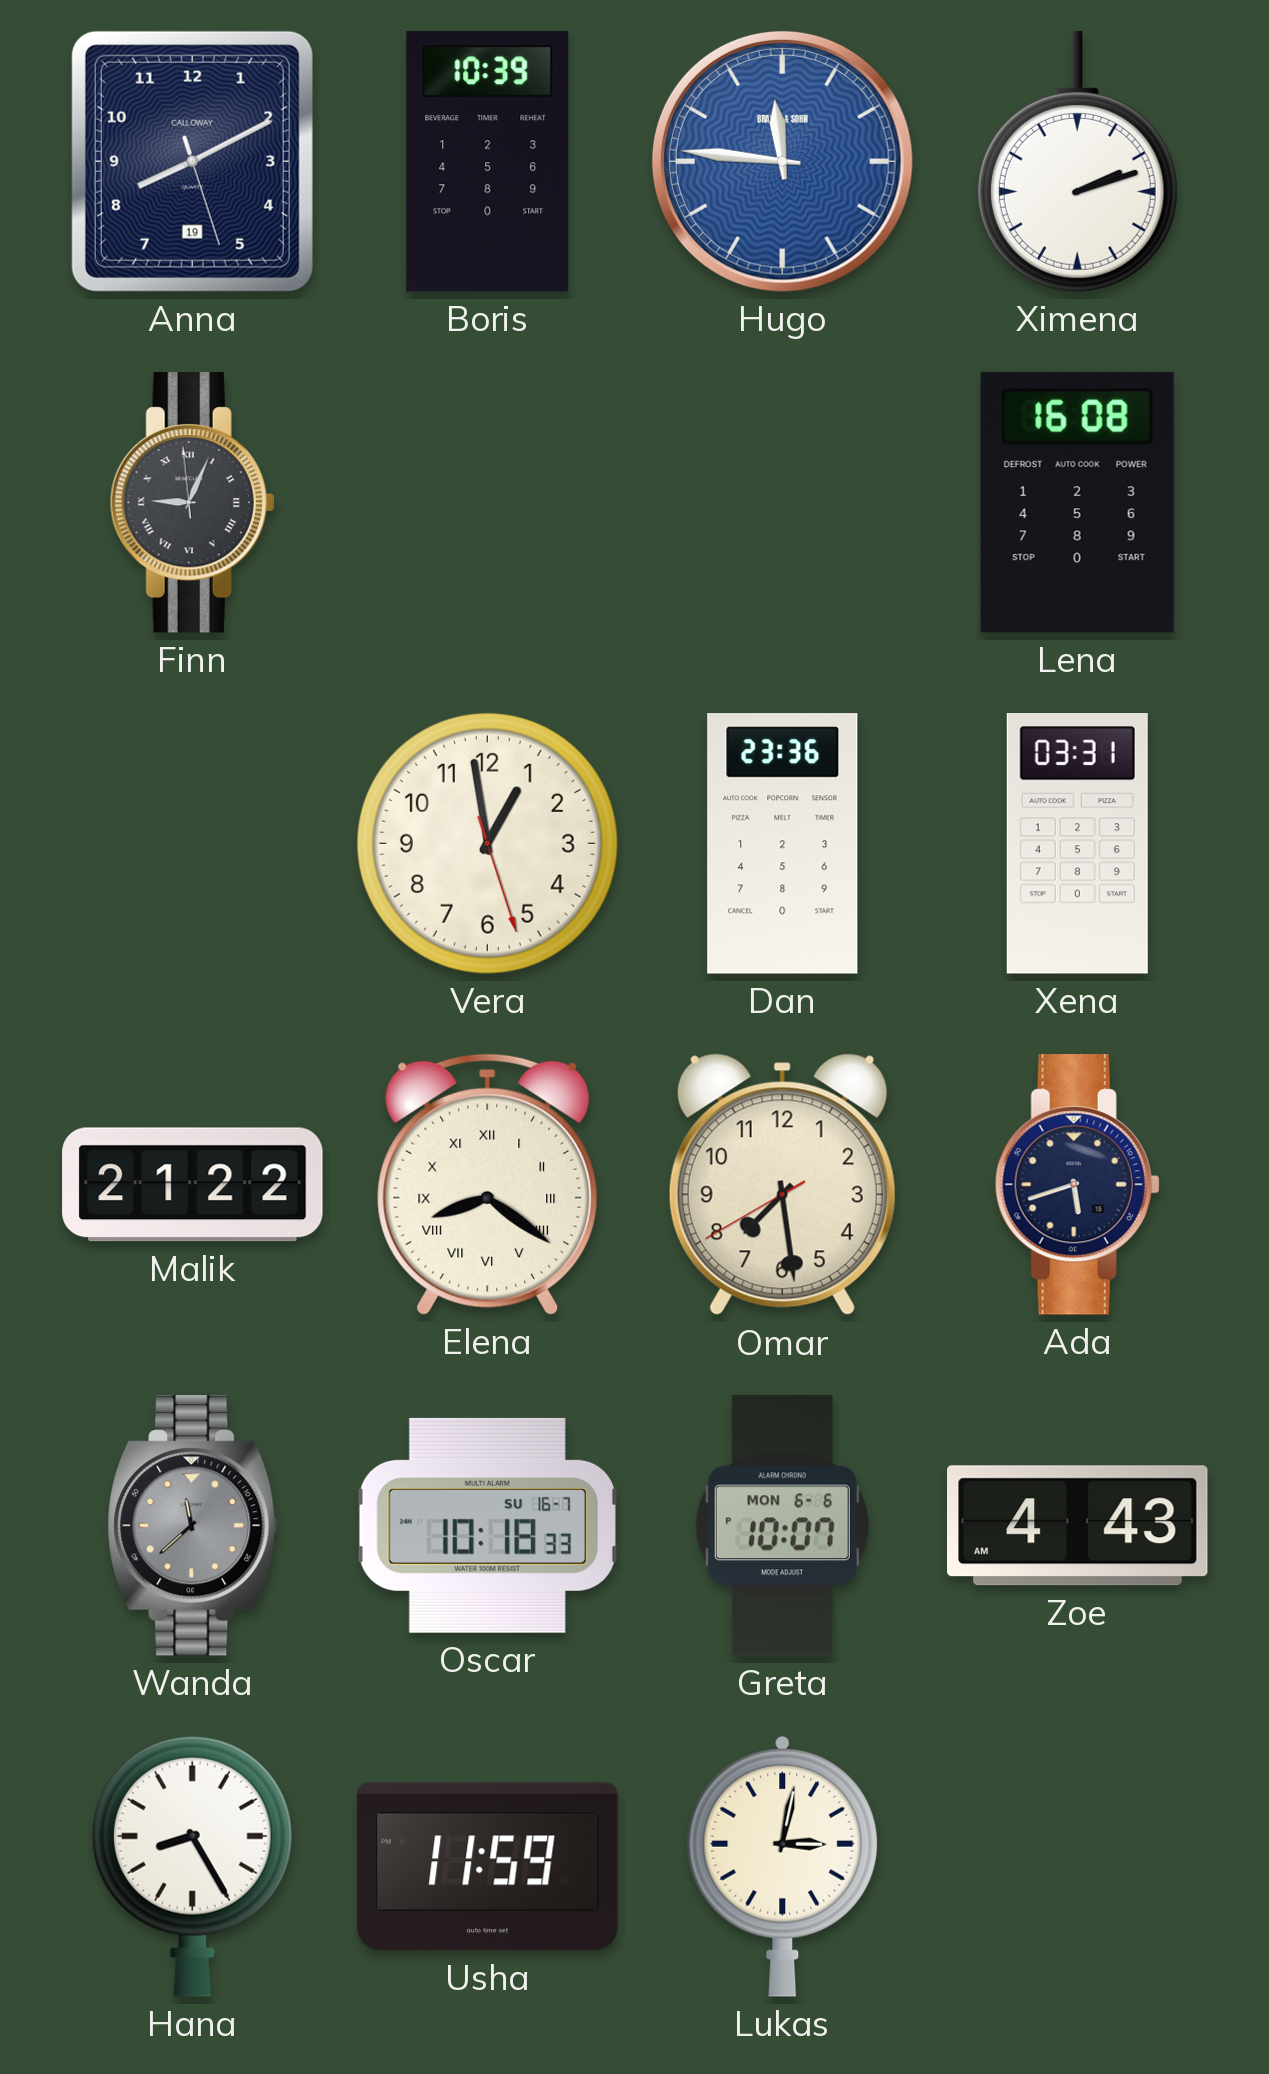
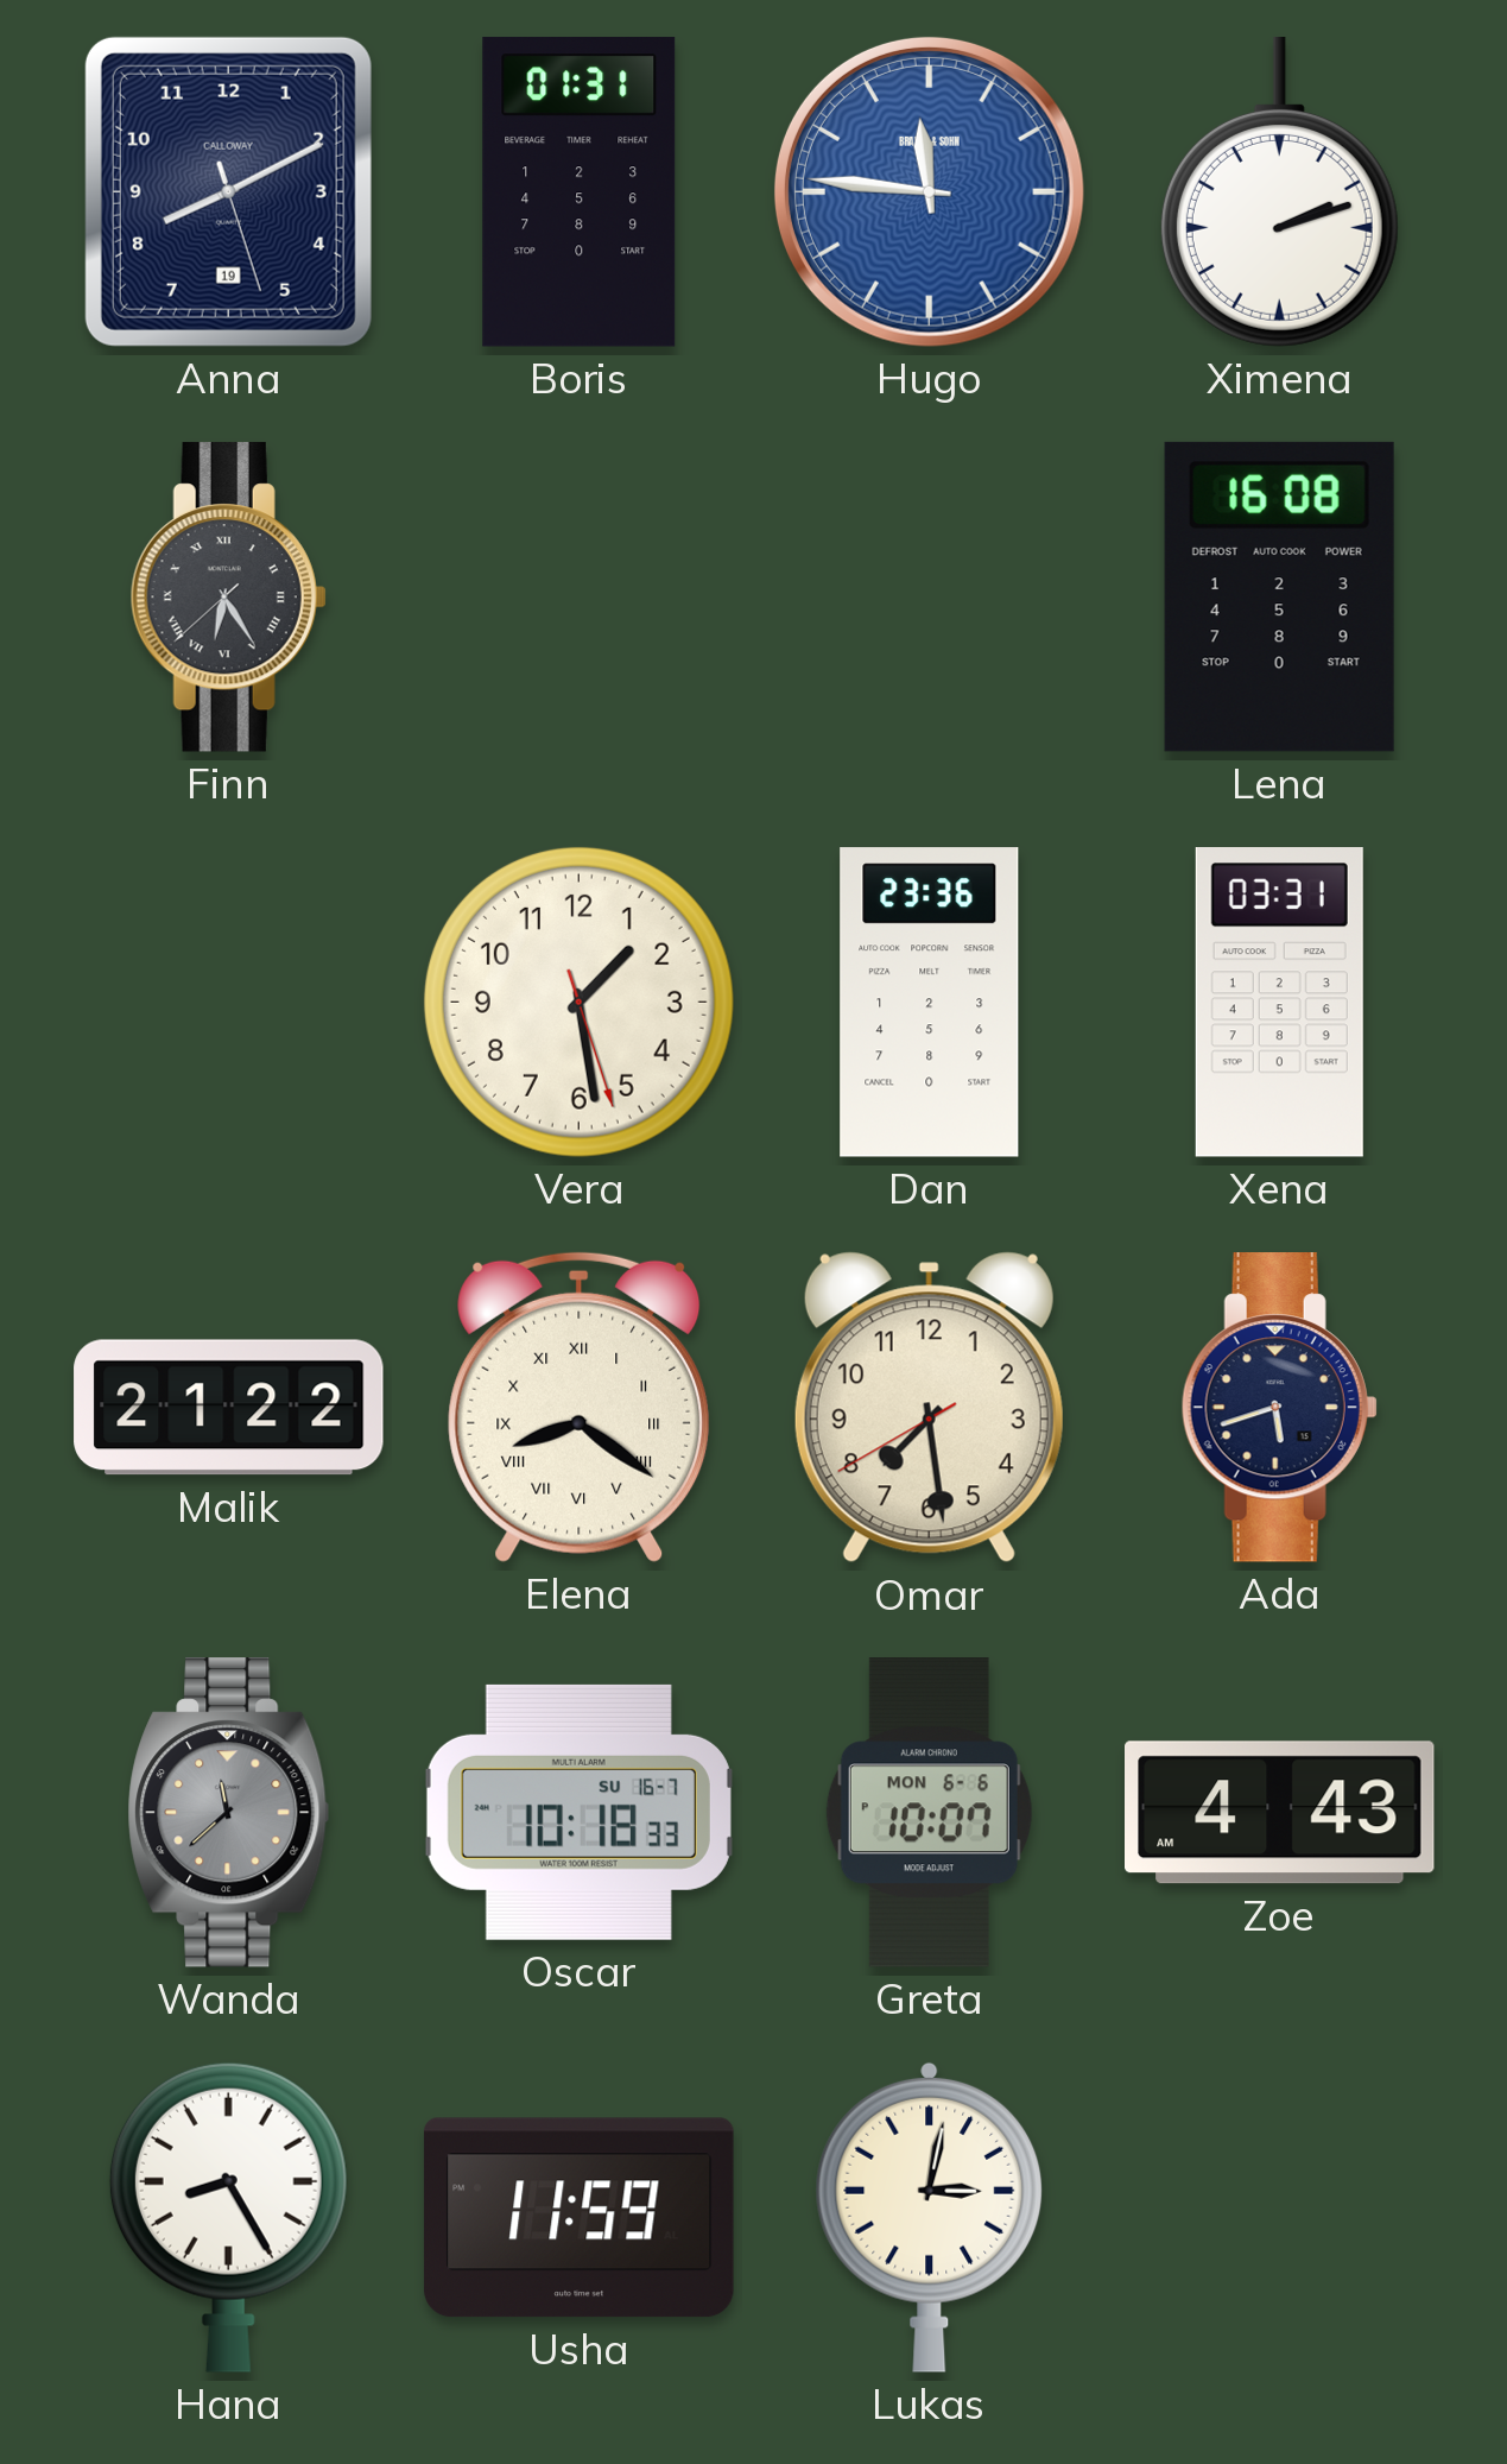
Boris: 10:39 -> 01:31
Finn: 9:03 -> 6:24
Vera: 12:58 -> 1:28
